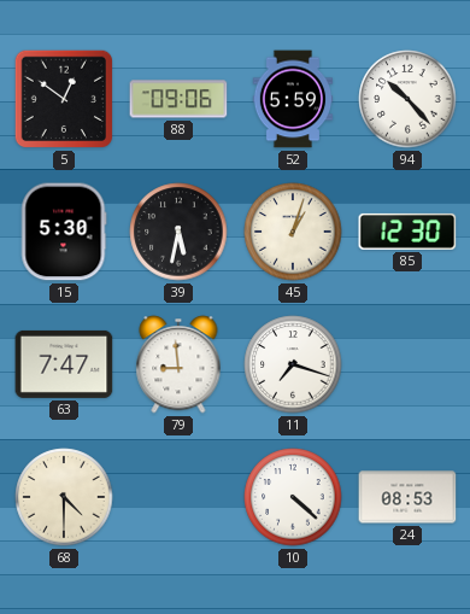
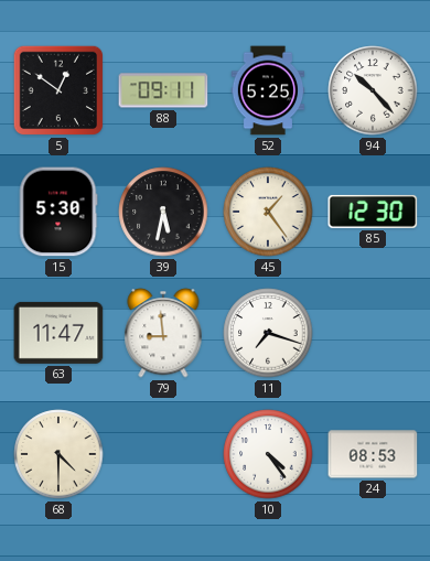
88: 09:06 -> 09:11
52: 5:59 -> 5:25
45: 1:03 -> 1:24
63: 7:47 -> 11:47
10: 4:22 -> 4:24
